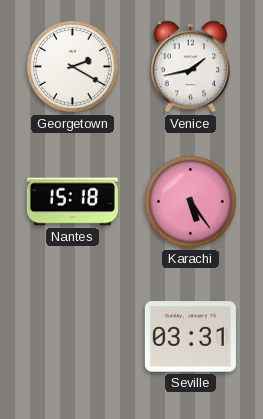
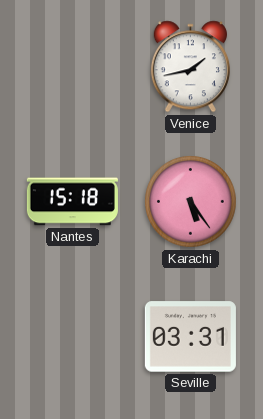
Georgetown: 2:20 -> none
